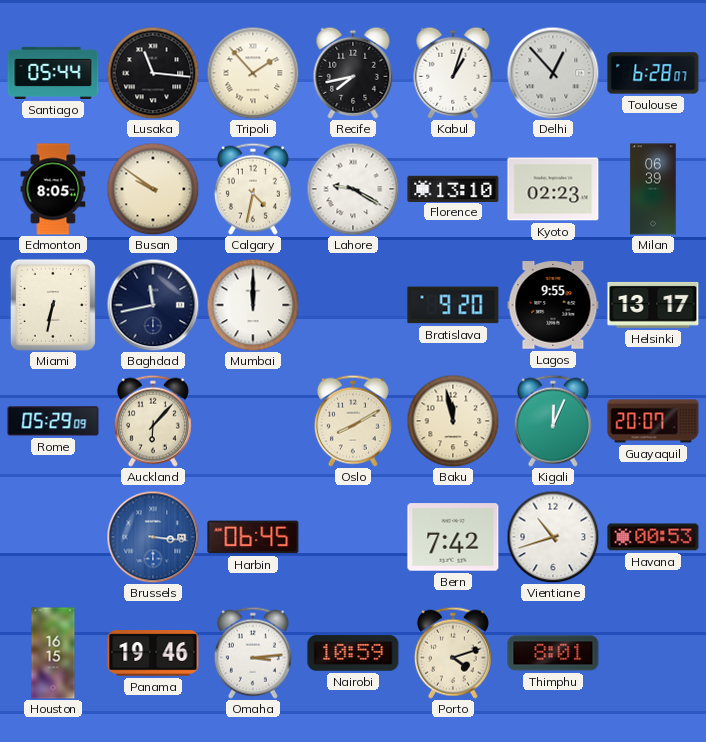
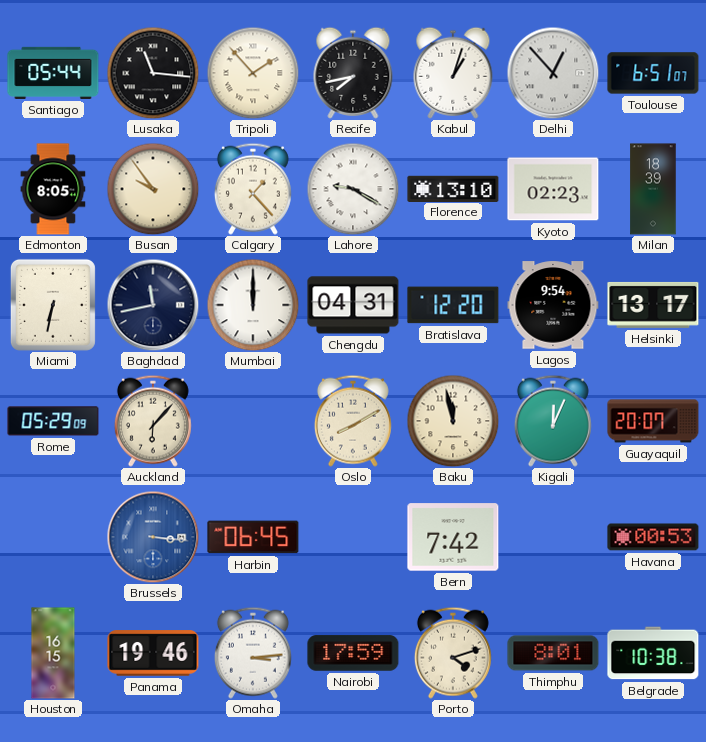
Toulouse: 6:28 -> 6:51
Busan: 9:51 -> 9:54
Calgary: 4:32 -> 1:23
Milan: 06:39 -> 18:39
Chengdu: none -> 04:31
Bratislava: 9:20 -> 12:20
Lagos: 9:55 -> 9:54
Vientiane: 10:42 -> none
Nairobi: 10:59 -> 17:59
Belgrade: none -> 10:38
